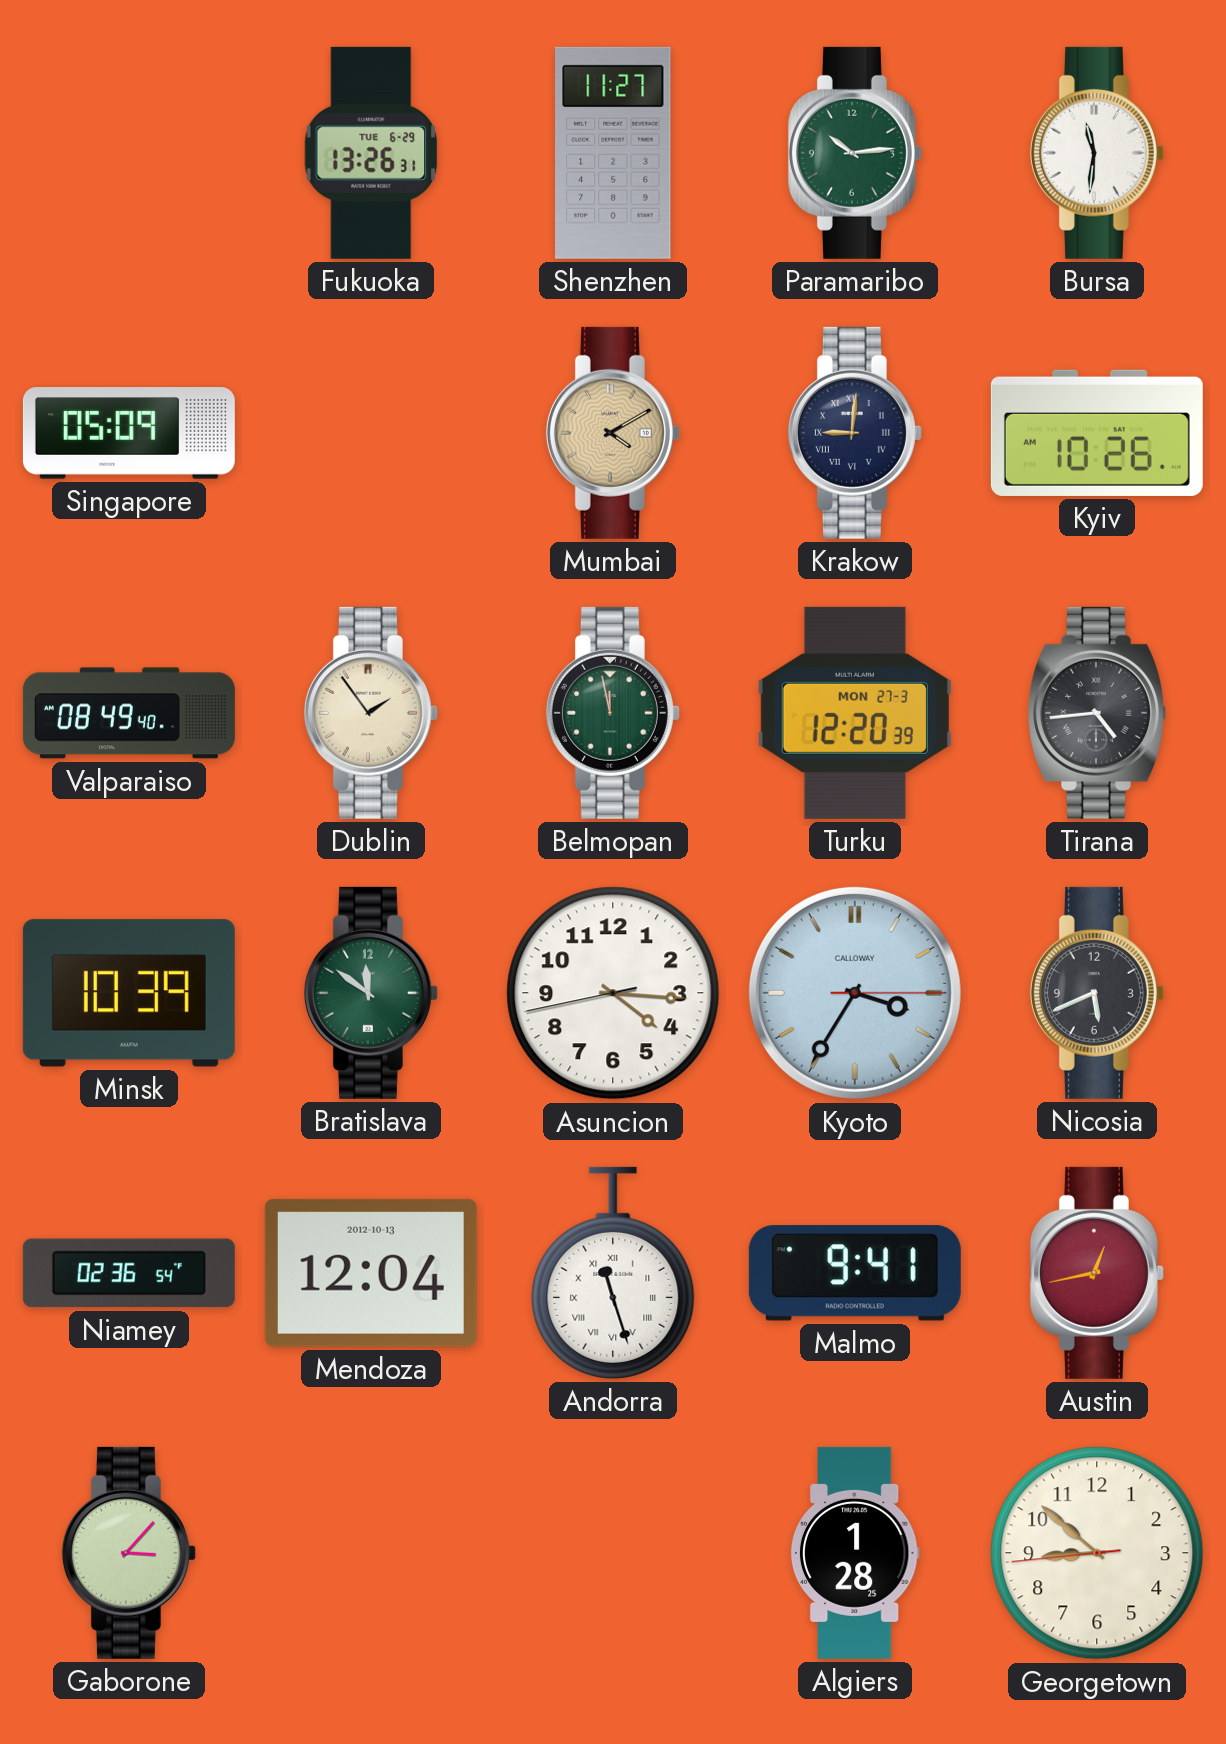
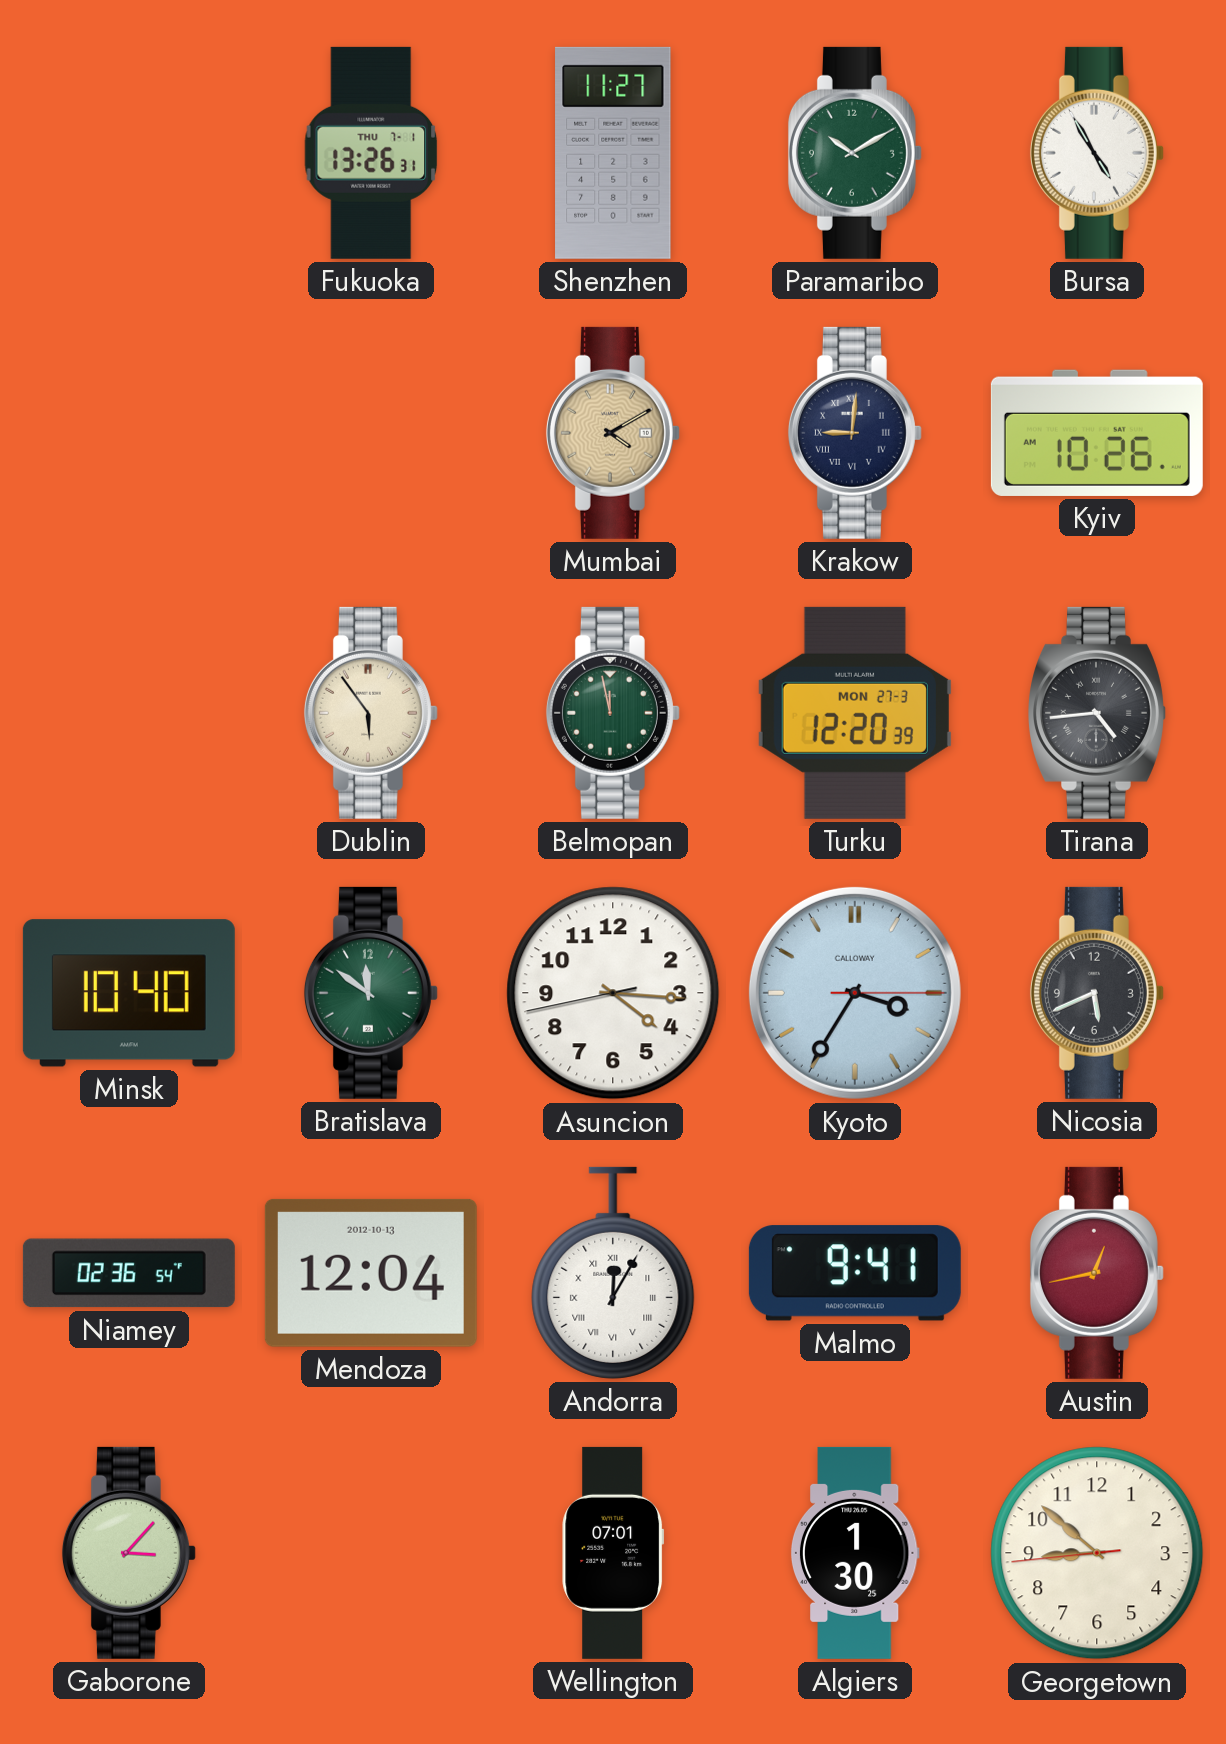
Fukuoka date: TUE 6-29 -> THU 7-1
Paramaribo: 10:14 -> 10:10
Bursa: 11:31 -> 4:55
Singapore: 05:09 -> none
Valparaiso: 08:49 -> none
Dublin: 1:54 -> 5:54
Minsk: 10:39 -> 10:40
Andorra: 11:27 -> 12:05
Wellington: none -> 07:01
Algiers: 1:28 -> 1:30
